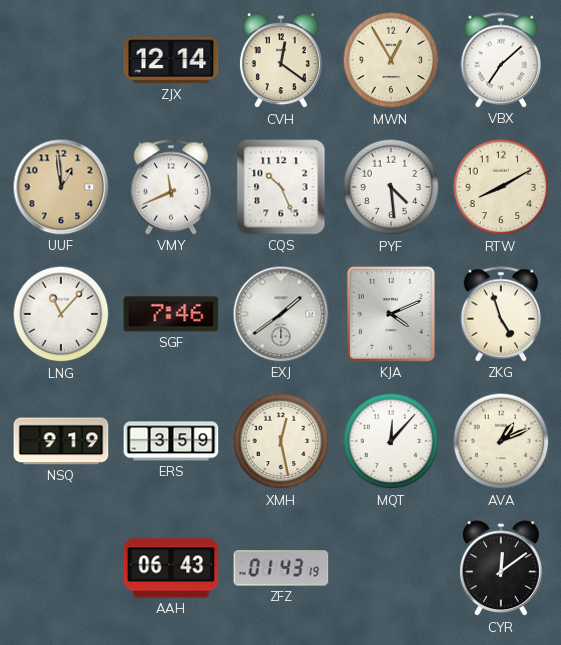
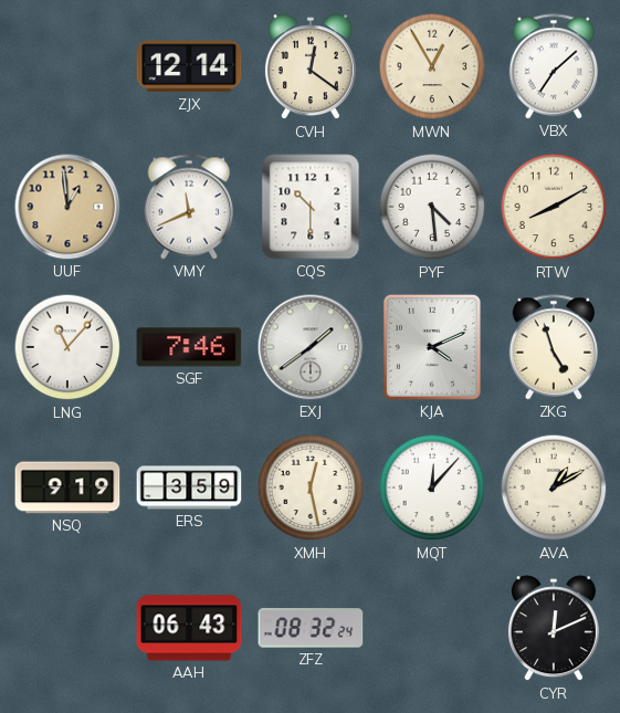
CQS: 10:26 -> 10:30
AVA: 1:11 -> 1:10
ZFZ: 01:43 -> 08:32
CYR: 12:09 -> 12:11
